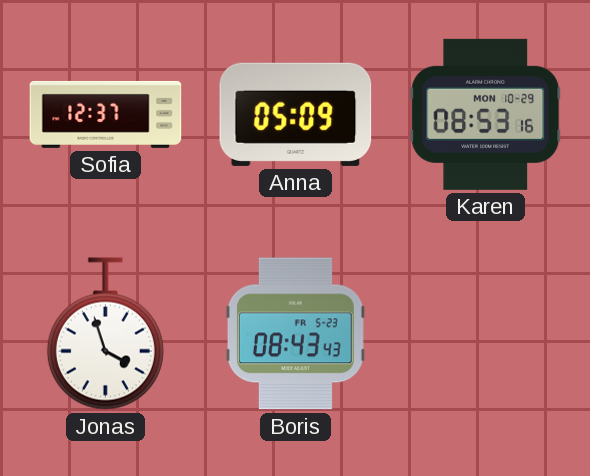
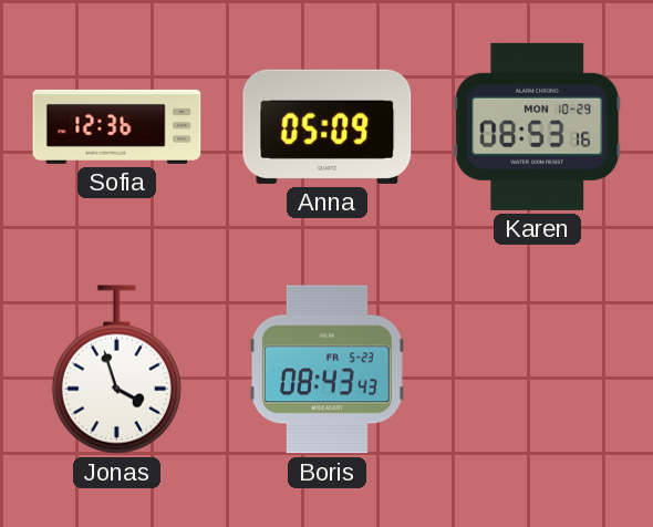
Sofia: 12:37 -> 12:36
